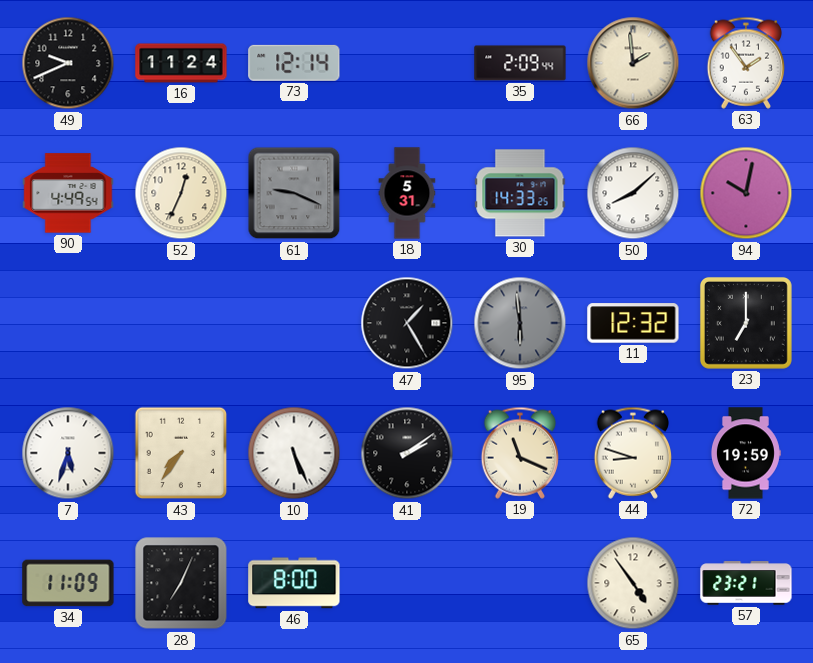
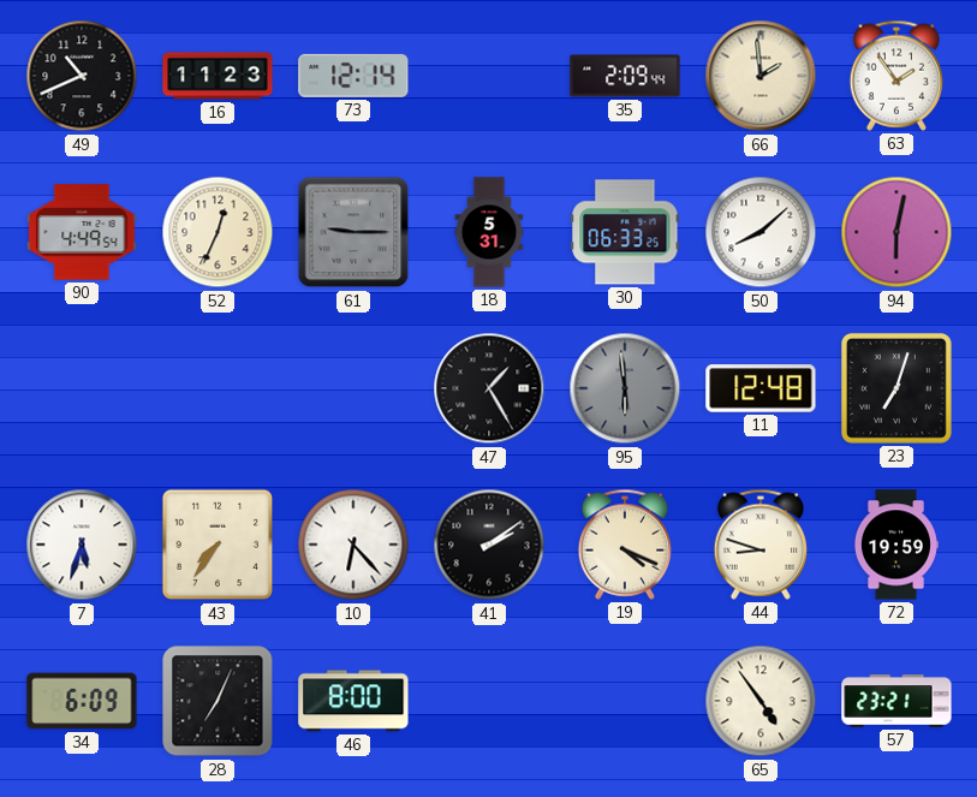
49: 9:41 -> 10:41
16: 11:24 -> 11:23
61: 9:19 -> 9:15
30: 14:33 -> 06:33
94: 10:02 -> 6:02
11: 12:32 -> 12:48
23: 7:00 -> 7:03
10: 5:26 -> 6:23
19: 11:19 -> 4:19
34: 11:09 -> 6:09
